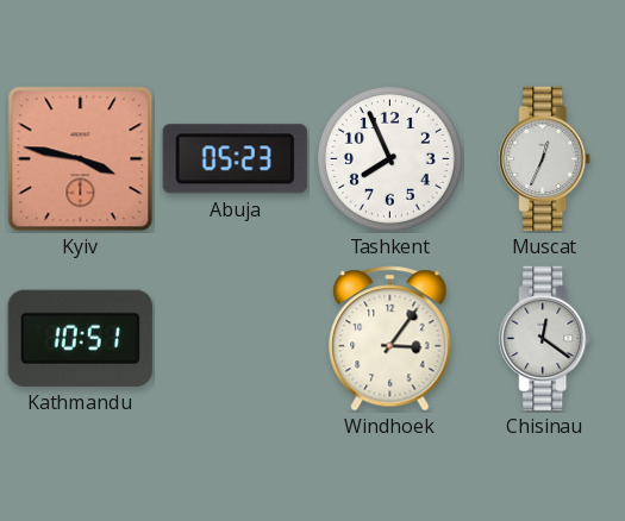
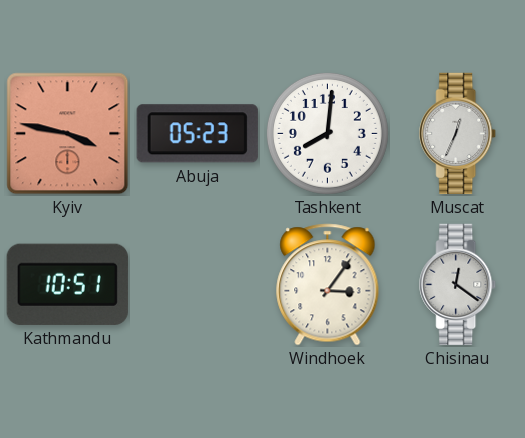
Tashkent: 7:56 -> 8:01
